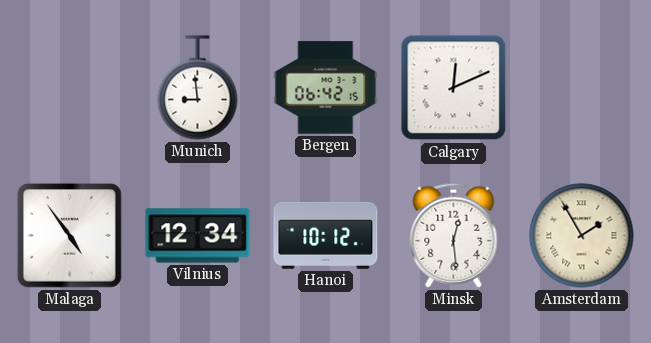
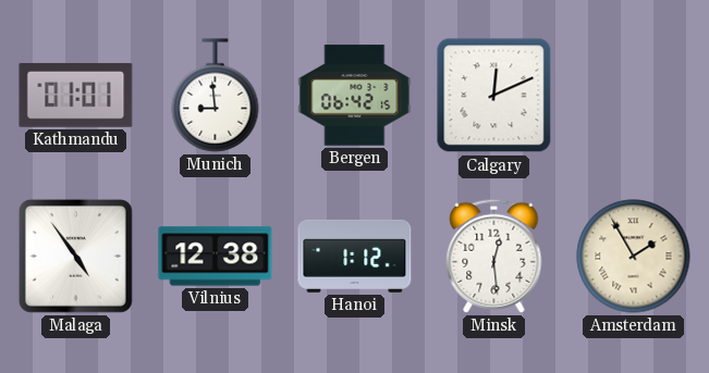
Kathmandu: none -> 01:01
Vilnius: 12:34 -> 12:38
Hanoi: 10:12 -> 1:12
